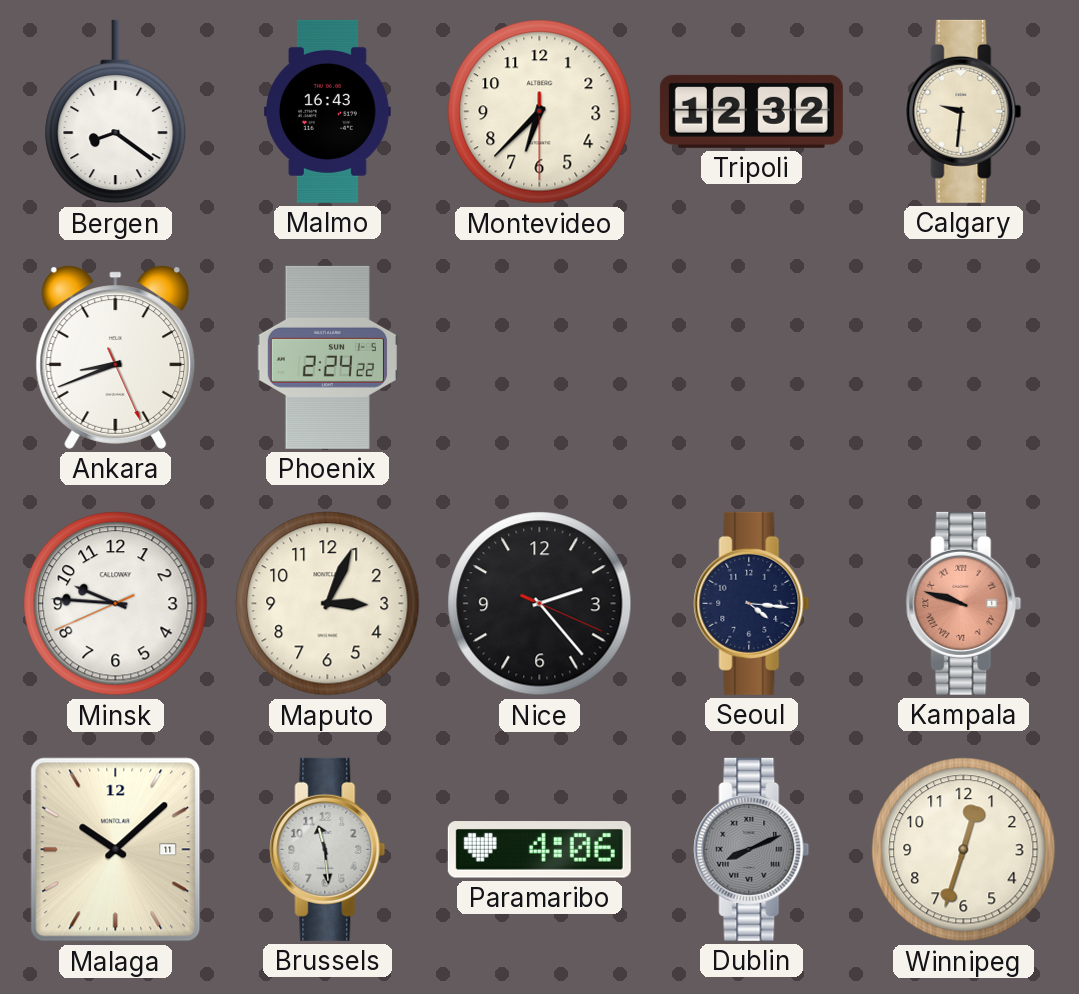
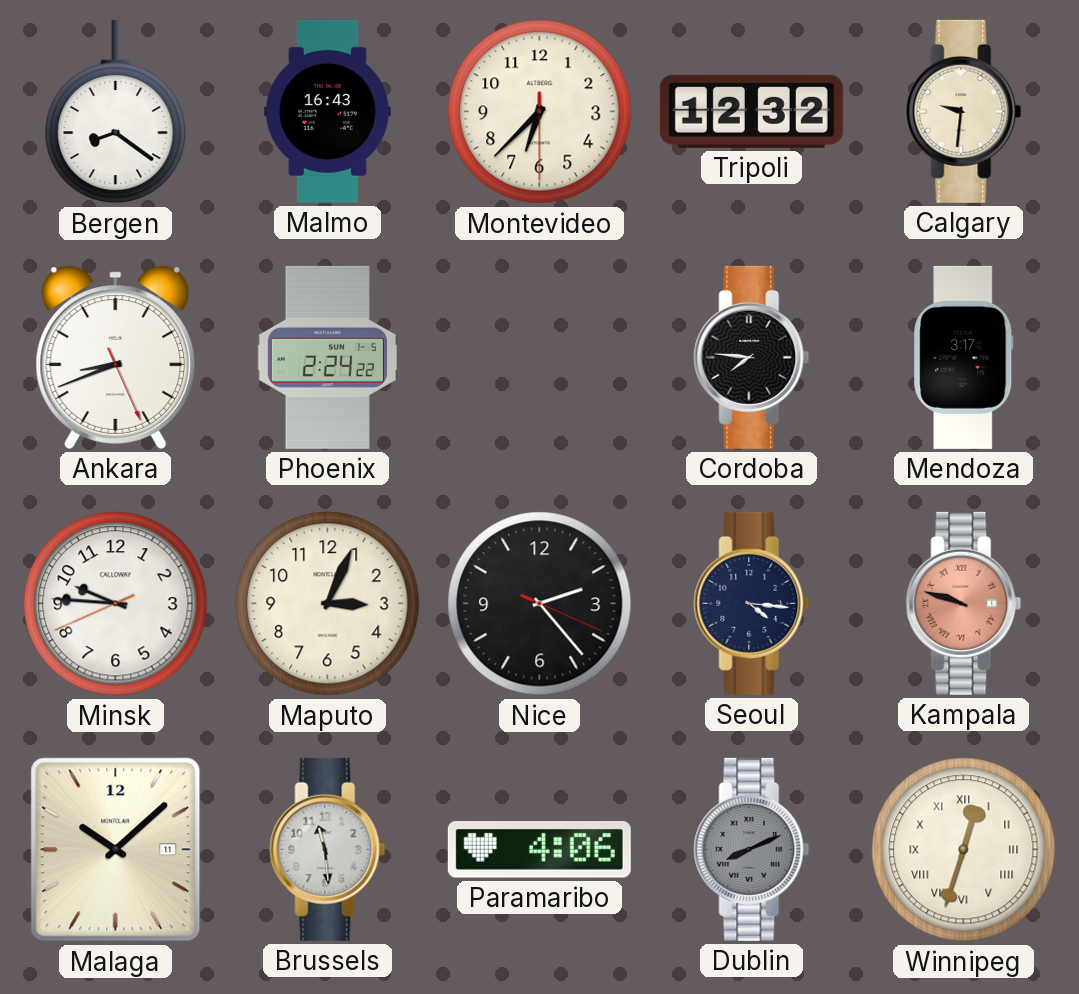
Cordoba: none -> 7:46
Mendoza: none -> 3:17
Winnipeg numerals: Arabic -> Roman
